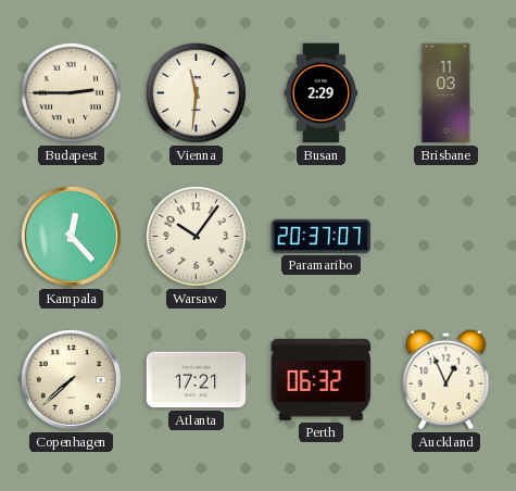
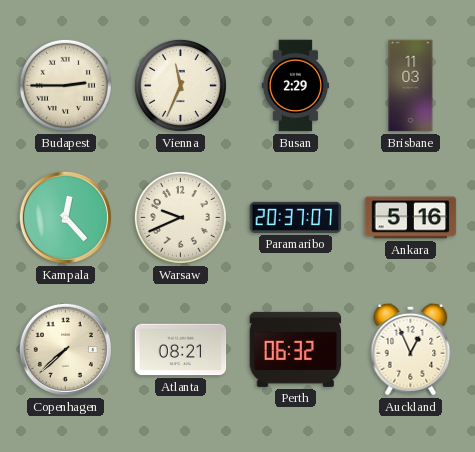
Vienna: 11:31 -> 11:34
Warsaw: 10:06 -> 9:41
Ankara: none -> 5:16
Atlanta: 17:21 -> 08:21
